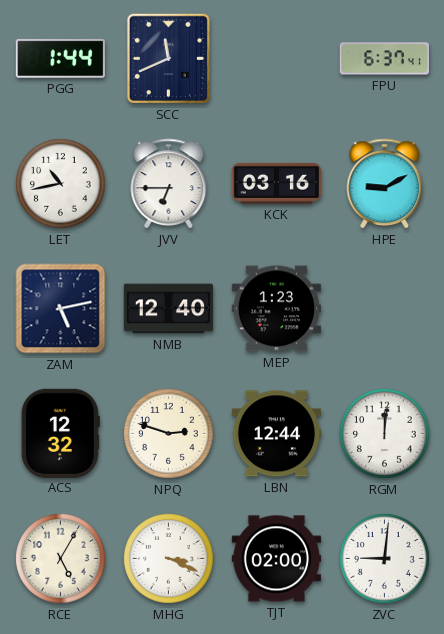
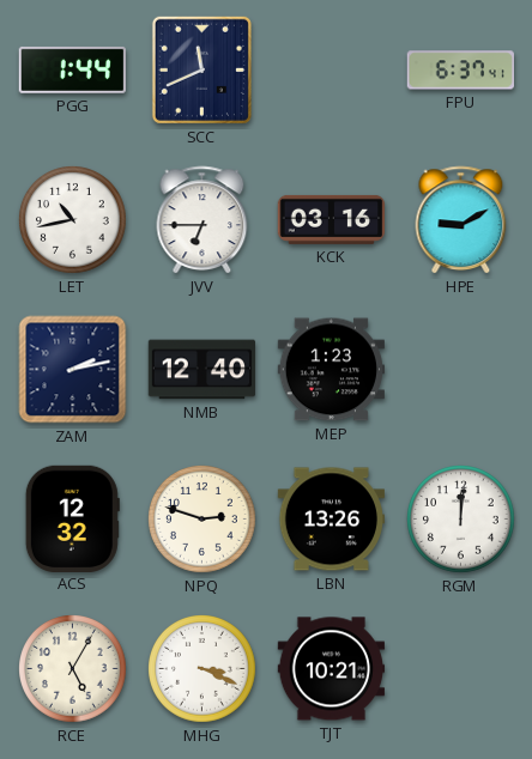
ZAM: 5:13 -> 2:13
LBN: 12:44 -> 13:26
TJT: 02:00 -> 10:21
ZVC: 9:01 -> none
